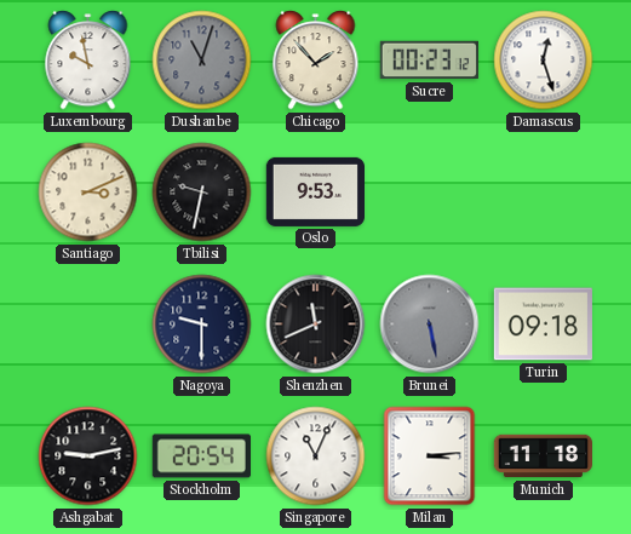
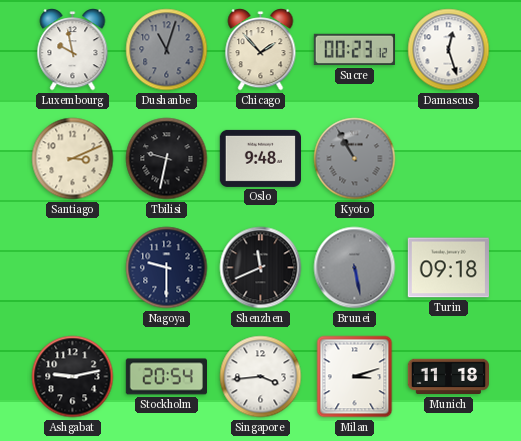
Oslo: 9:53 -> 9:48
Kyoto: none -> 10:55
Singapore: 11:04 -> 3:44
Milan: 3:14 -> 3:12
